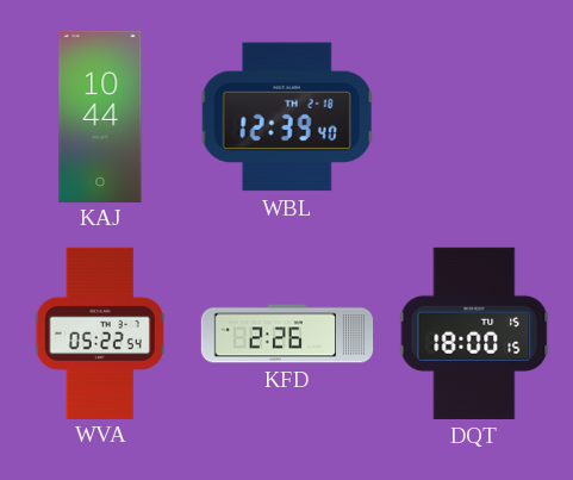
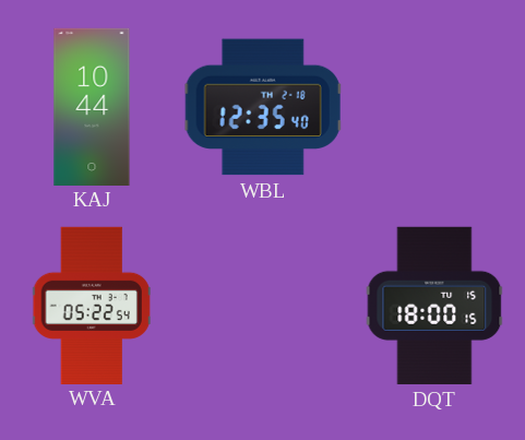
WBL: 12:39 -> 12:35
KFD: 2:26 -> none
